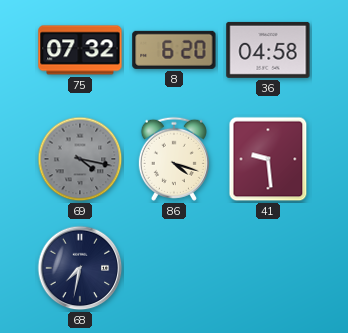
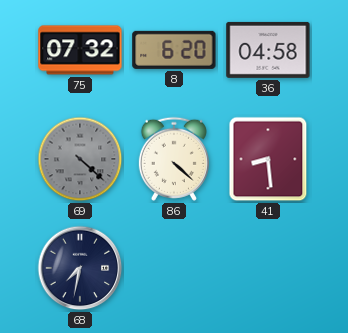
69: 4:17 -> 4:22
86: 4:18 -> 4:22
41: 9:29 -> 8:29
